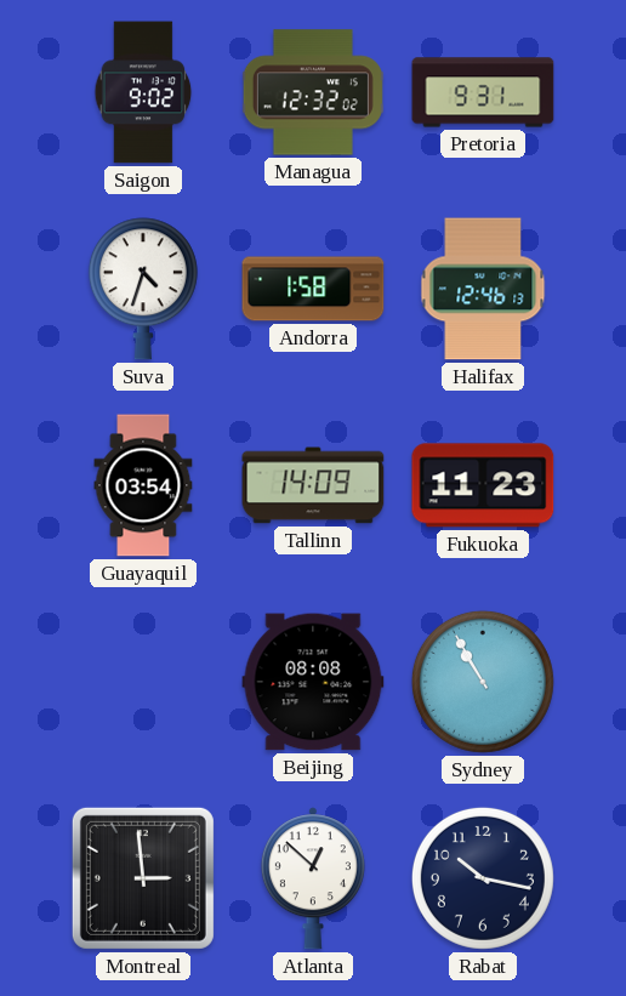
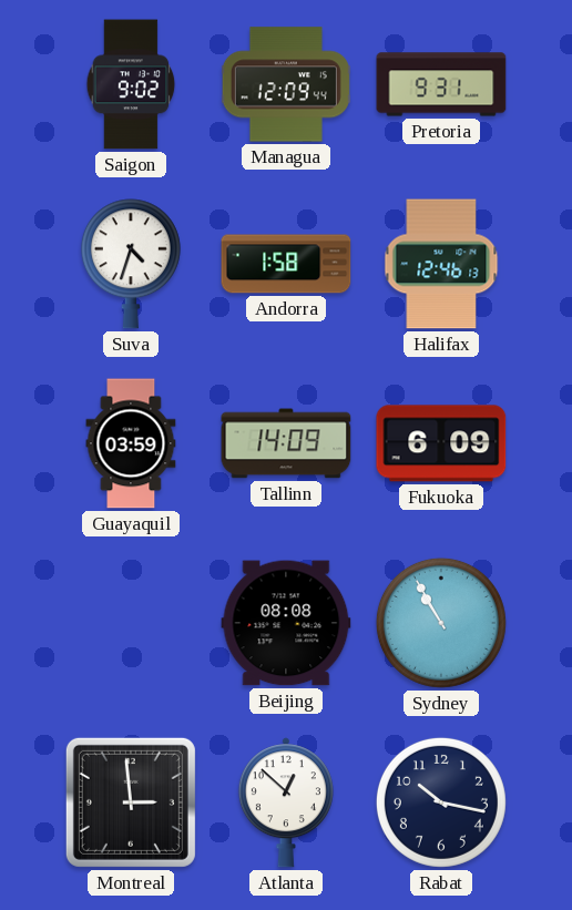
Managua: 12:32 -> 12:09
Guayaquil: 03:54 -> 03:59
Fukuoka: 11:23 -> 6:09
